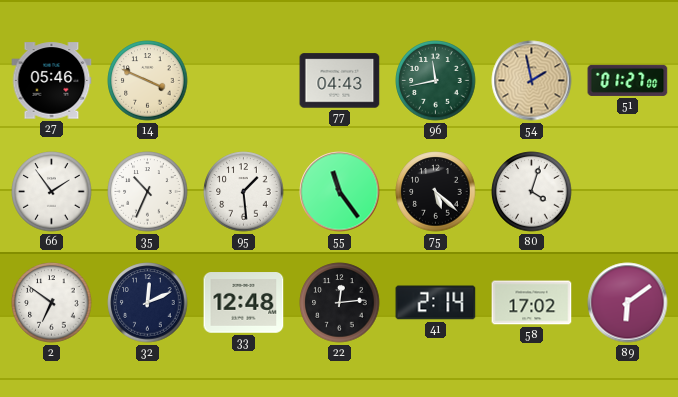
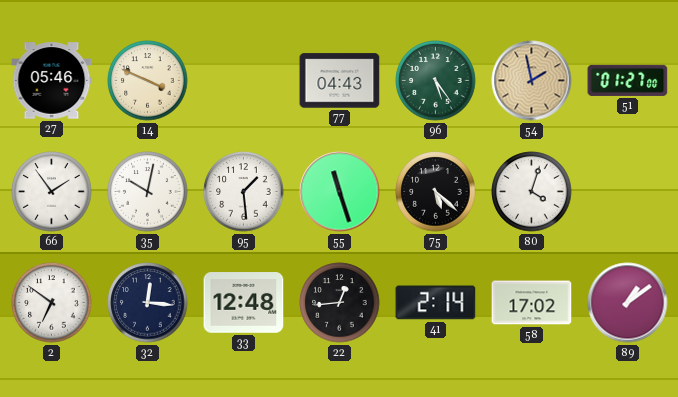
96: 11:43 -> 5:24
35: 10:34 -> 10:02
55: 11:24 -> 11:27
32: 12:11 -> 12:16
22: 12:14 -> 12:44
89: 6:09 -> 1:09
